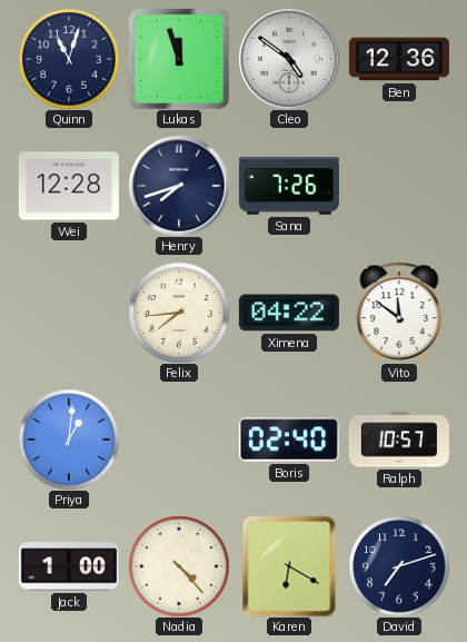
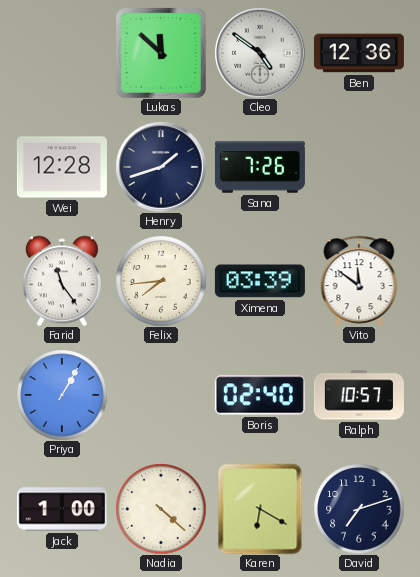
Quinn: 11:03 -> none
Lukas: 11:57 -> 11:52
Henry: 7:42 -> 1:42
Farid: none -> 11:24
Ximena: 04:22 -> 03:39
Priya: 1:01 -> 1:05
Nadia: 4:23 -> 4:22
